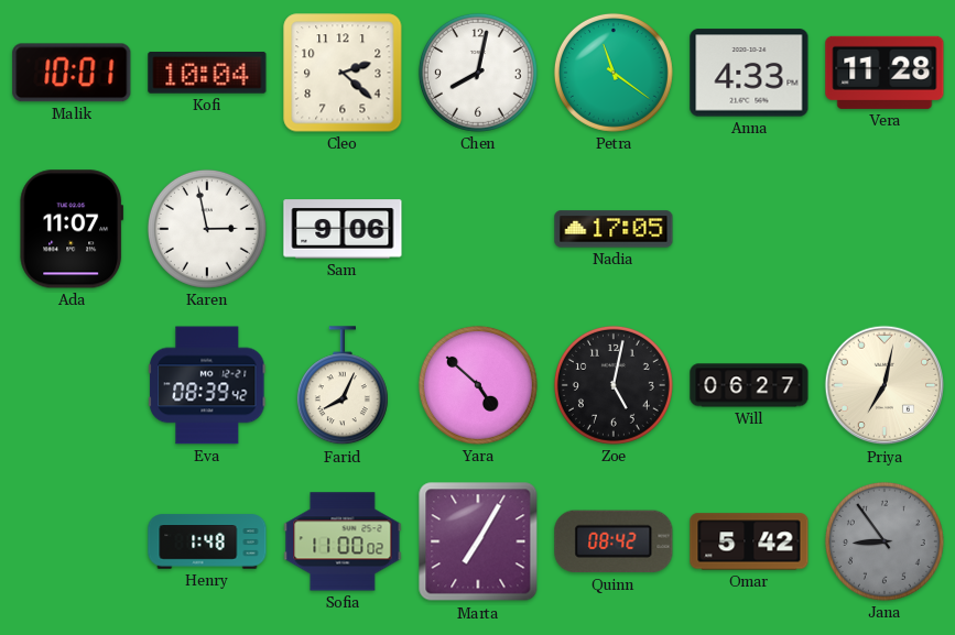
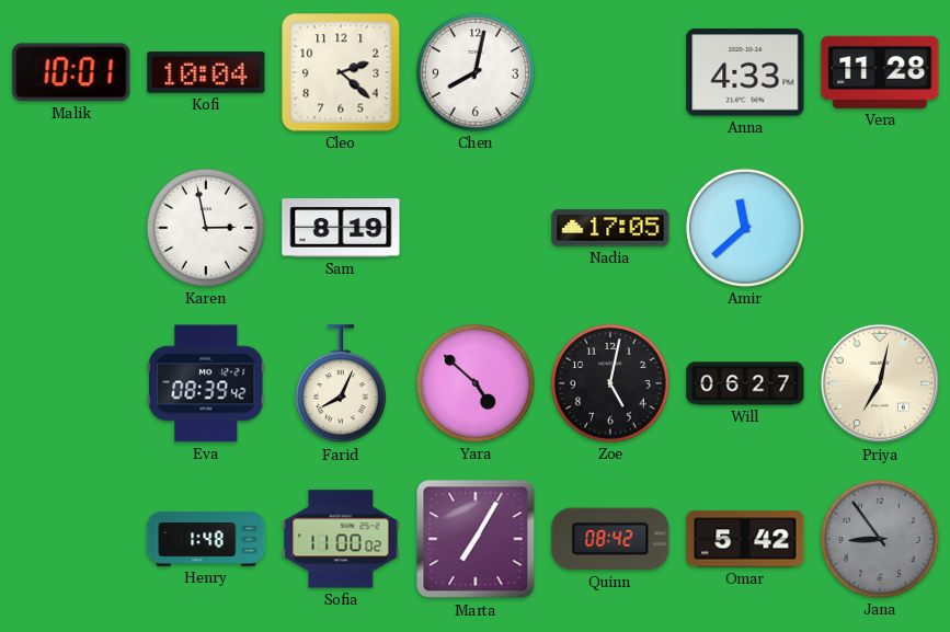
Petra: 11:21 -> none
Ada: 11:07 -> none
Sam: 9:06 -> 8:19
Amir: none -> 11:38
